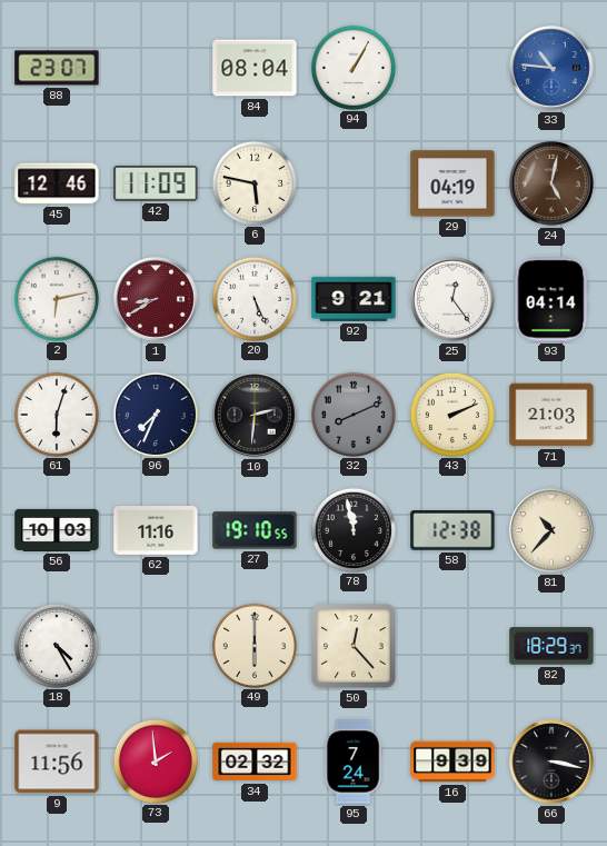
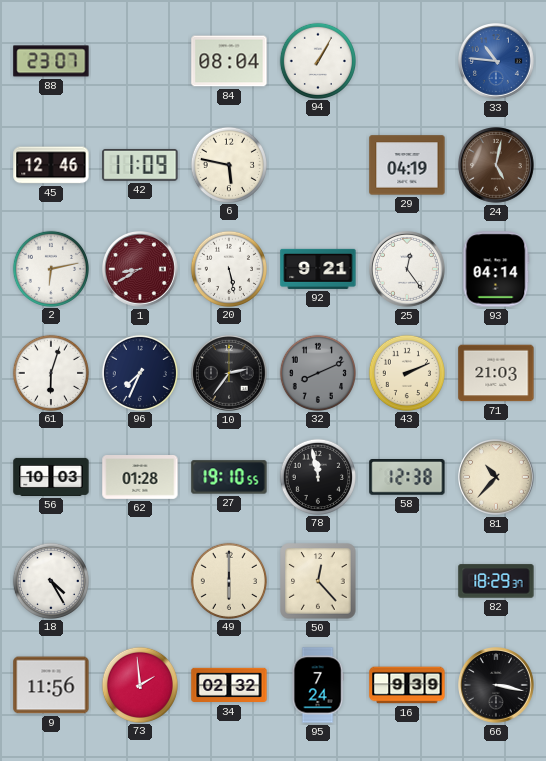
20: 5:26 -> 5:28
10: 2:31 -> 2:36
62: 11:16 -> 01:28
